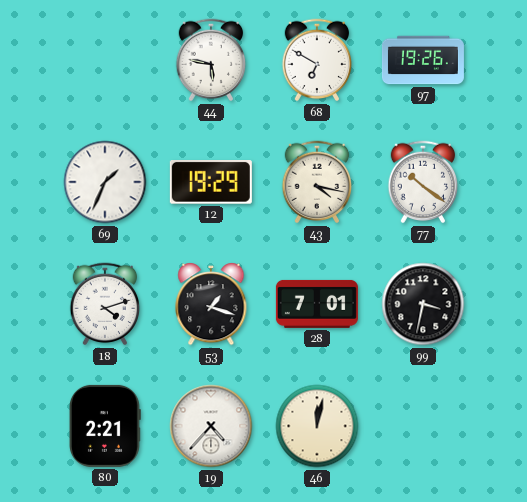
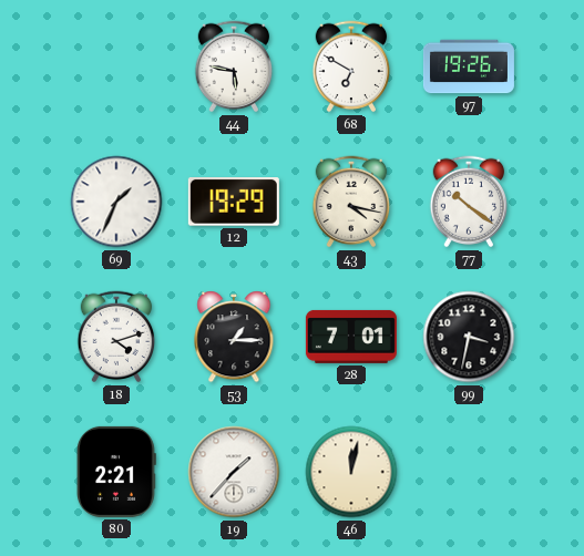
53: 1:18 -> 1:15
19: 4:37 -> 1:37
